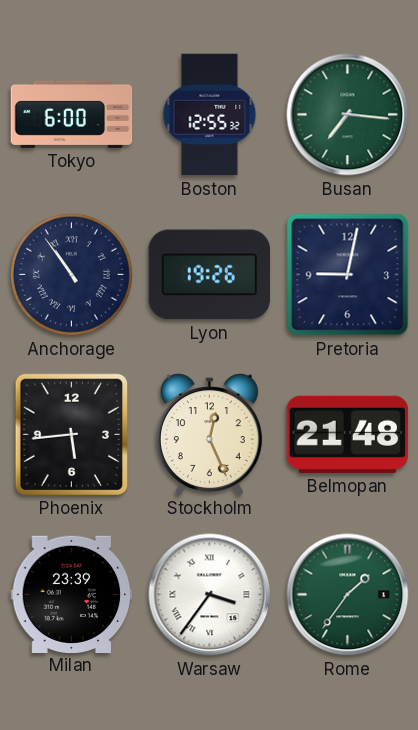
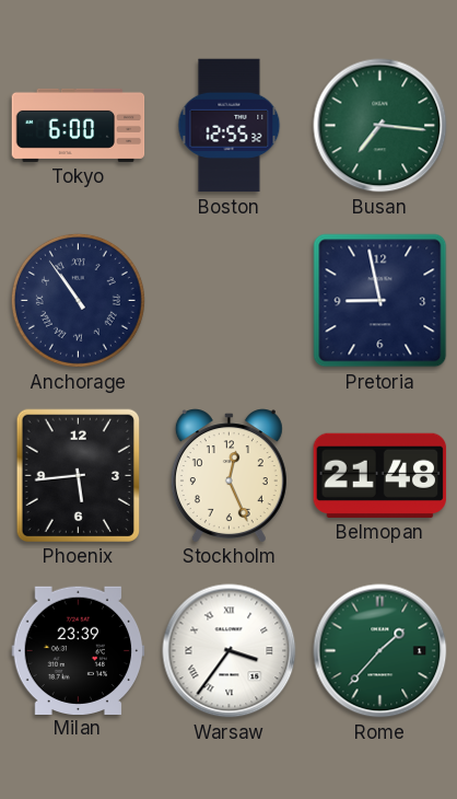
Lyon: 19:26 -> none
Pretoria: 9:02 -> 8:58
Rome: 1:36 -> 1:37
